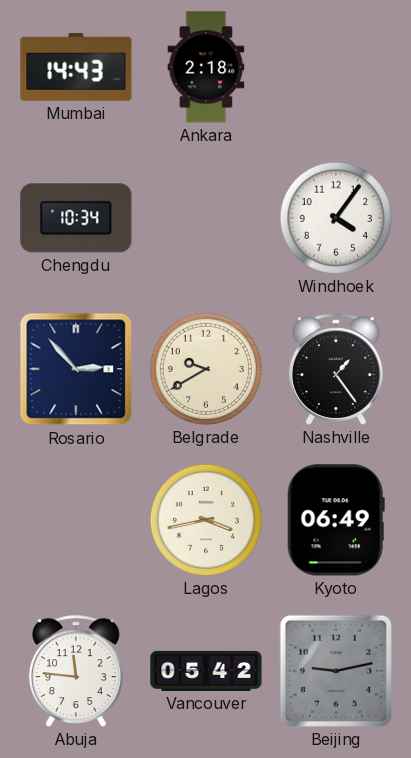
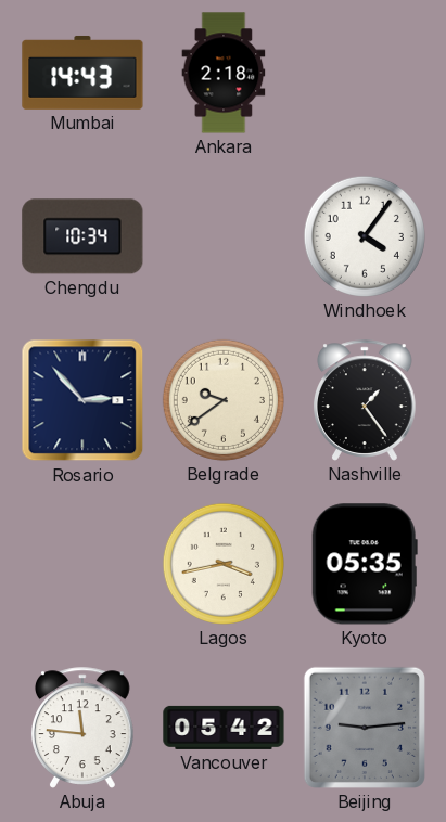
Belgrade: 9:40 -> 9:39
Kyoto: 06:49 -> 05:35
Beijing: 9:13 -> 9:14
